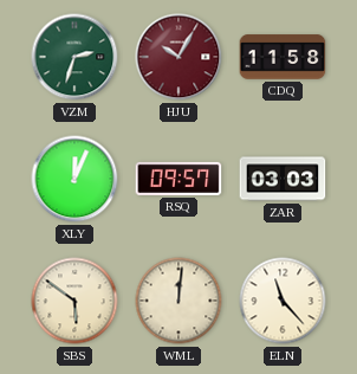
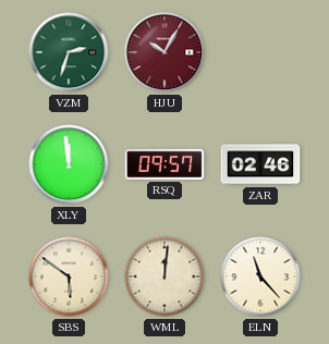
CDQ: 11:58 -> none
XLY: 12:04 -> 11:59
ZAR: 03:03 -> 02:46
